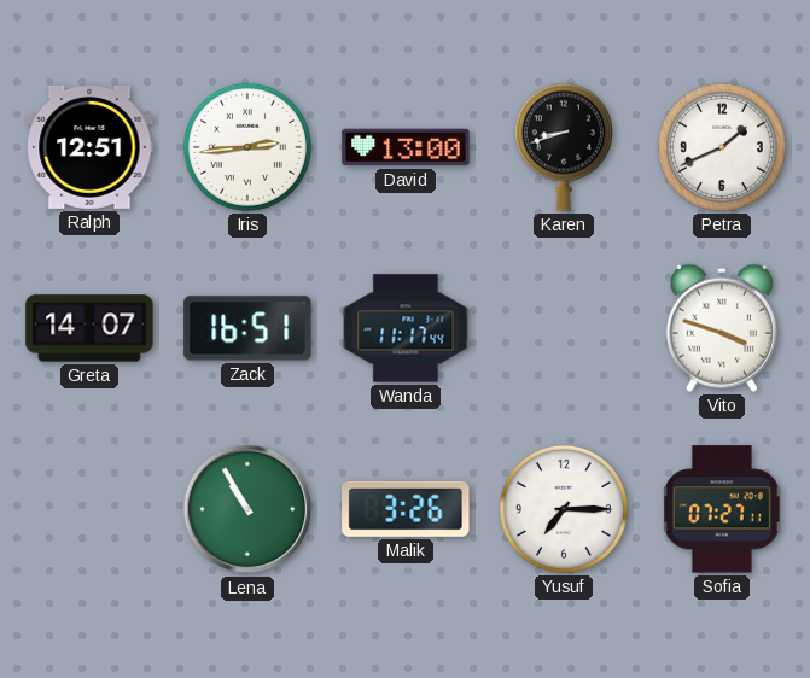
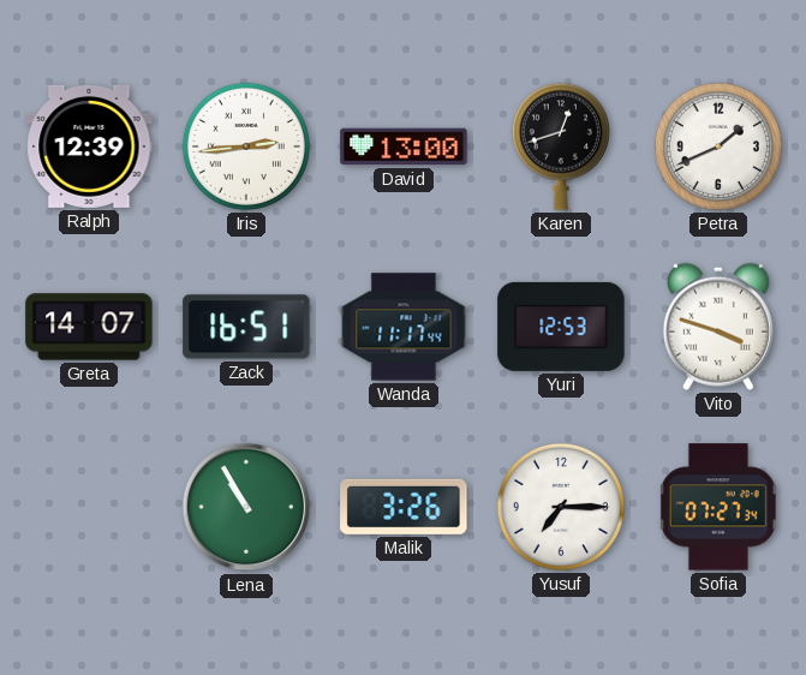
Ralph: 12:51 -> 12:39
Karen: 8:42 -> 12:42
Yuri: none -> 12:53
Sofia: 07:27:11 -> 07:27:34
